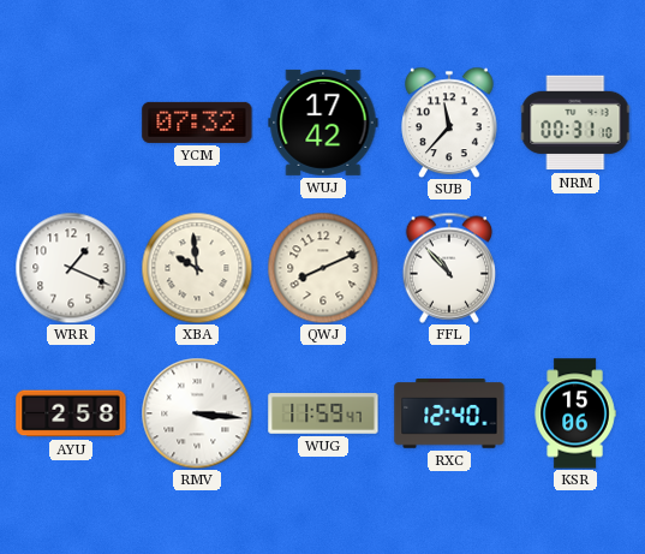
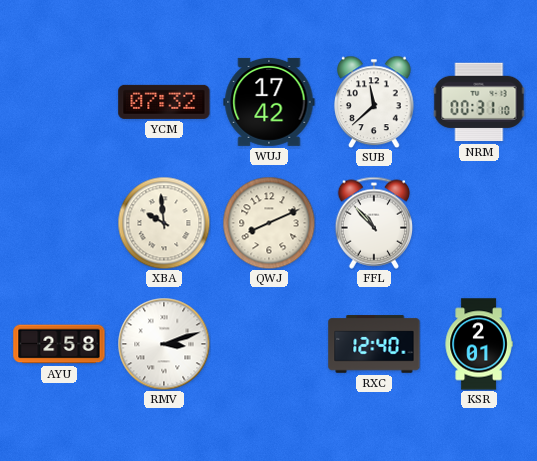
SUB: 11:37 -> 11:38
WRR: 1:19 -> none
RMV: 3:16 -> 3:12
WUG: 11:59 -> none
KSR: 15:06 -> 2:01
